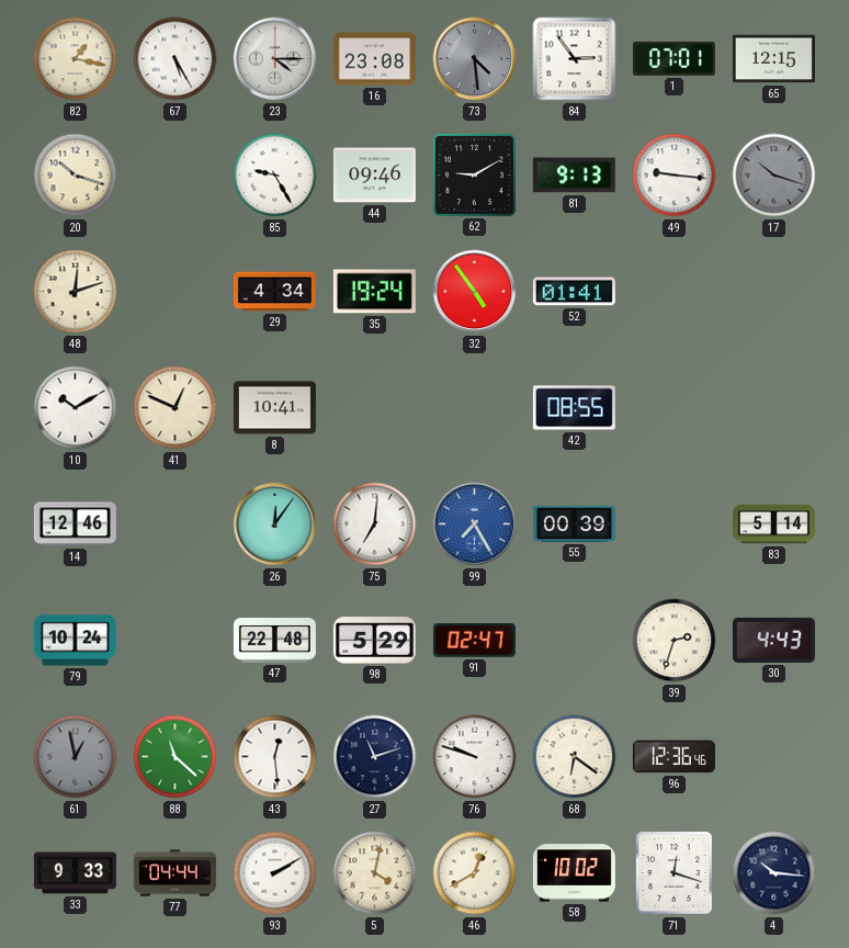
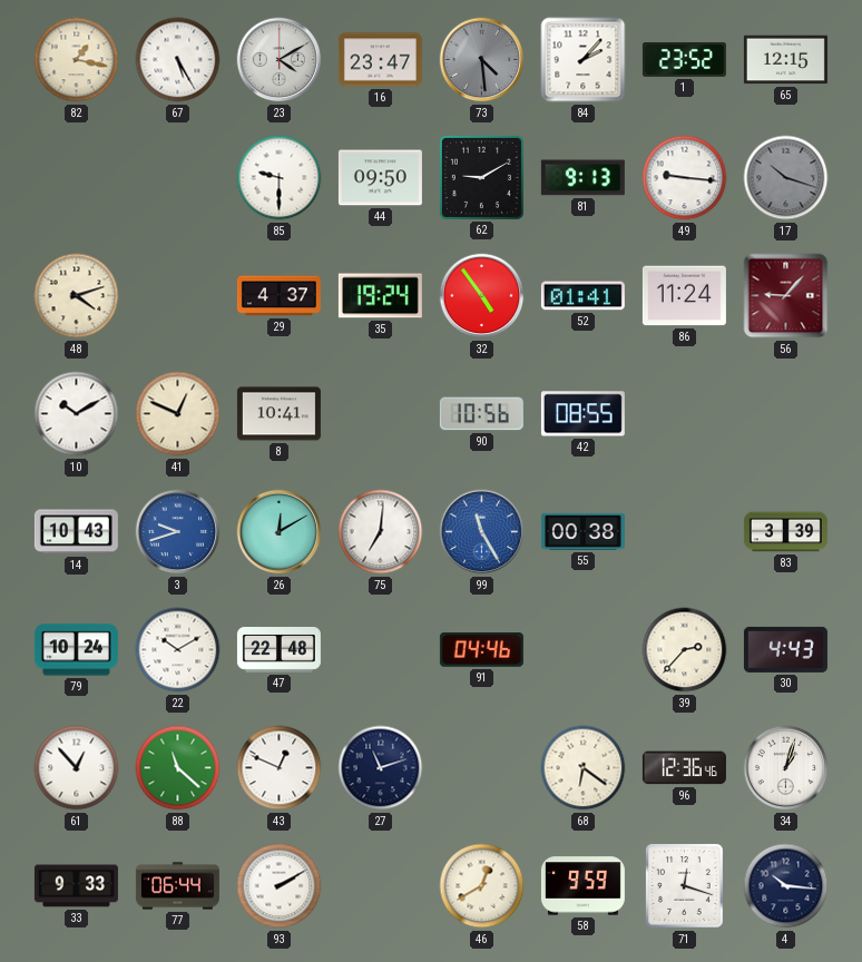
23: 4:15 -> 4:10
16: 23:08 -> 23:47
84: 2:54 -> 2:07
1: 07:01 -> 23:52
20: 10:18 -> none
85: 9:25 -> 9:30
44: 09:46 -> 09:50
48: 12:12 -> 4:12
29: 4:34 -> 4:37
86: none -> 11:24
56: none -> 9:07
90: none -> 10:56
14: 12:46 -> 10:43
3: none -> 9:42
26: 12:06 -> 12:10
99: 7:25 -> 11:25
55: 00:39 -> 00:38
83: 5:14 -> 3:39
22: none -> 10:10
98: 5:29 -> none
91: 02:47 -> 04:46
39: 2:33 -> 2:37
61: 12:58 -> 12:53
61 dial: grey -> white
43: 12:29 -> 12:49
76: 9:48 -> none
34: none -> 1:03
77: 04:44 -> 06:44
5: 4:02 -> none
58: 10:02 -> 9:59
